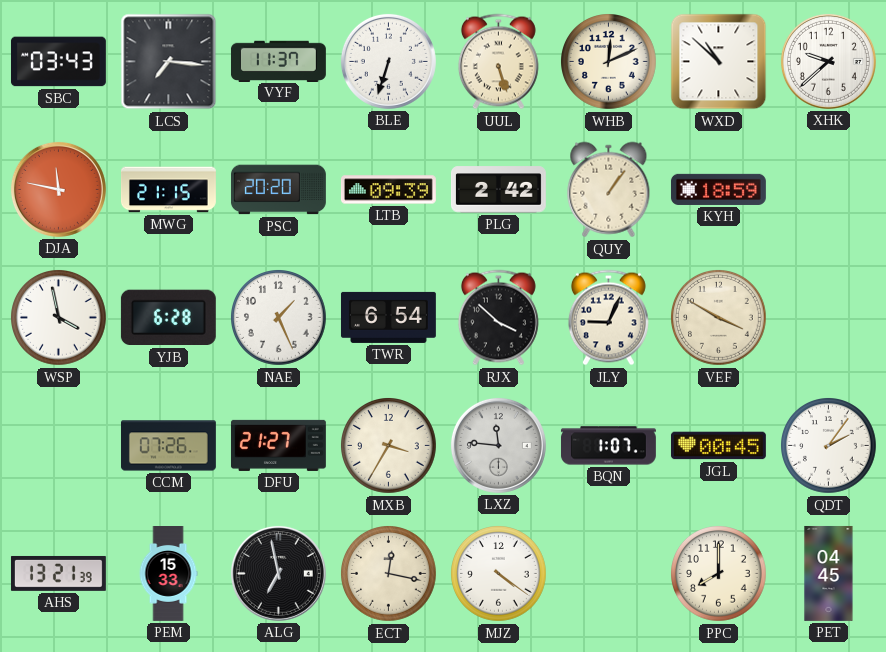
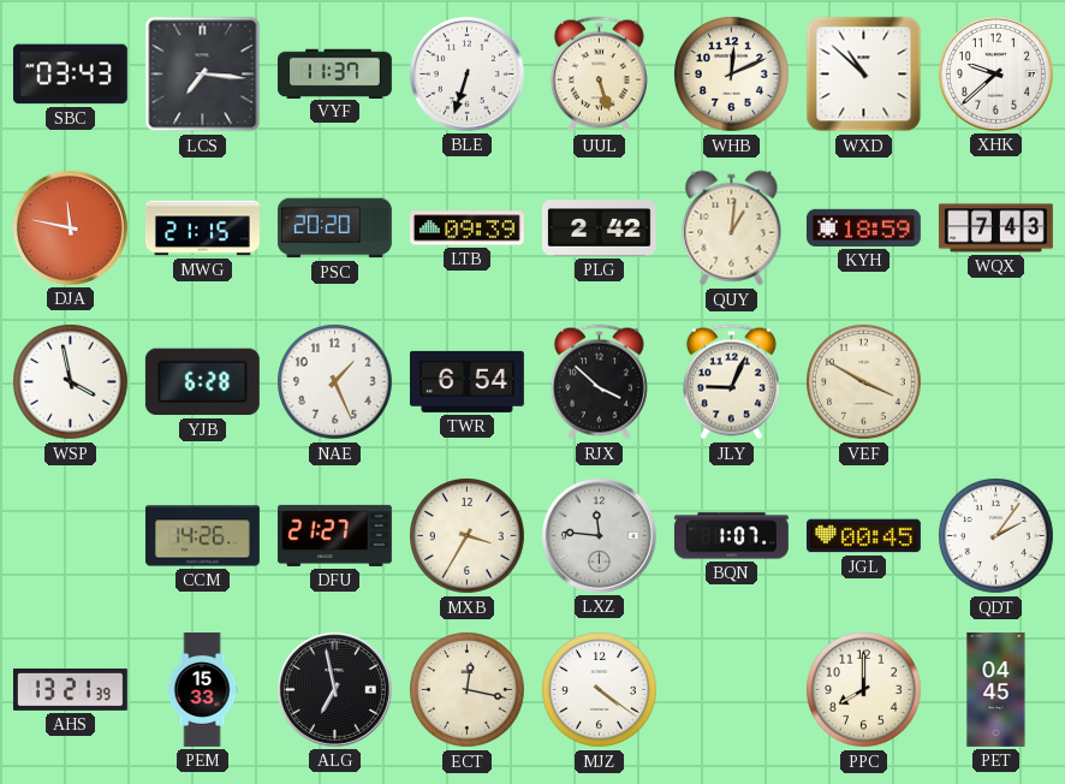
QUY: 1:06 -> 1:01
WQX: none -> 7:43
CCM: 07:26 -> 14:26
